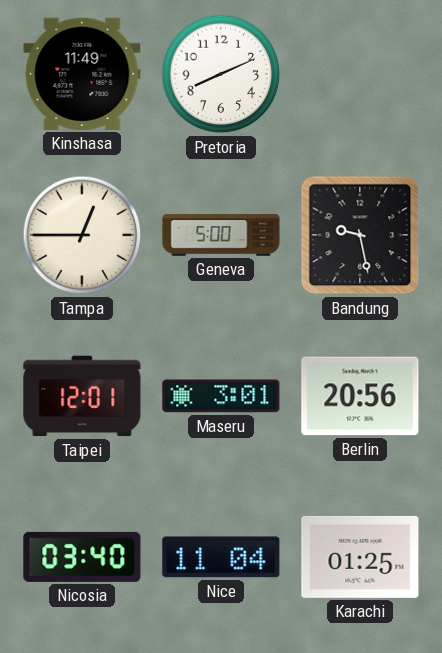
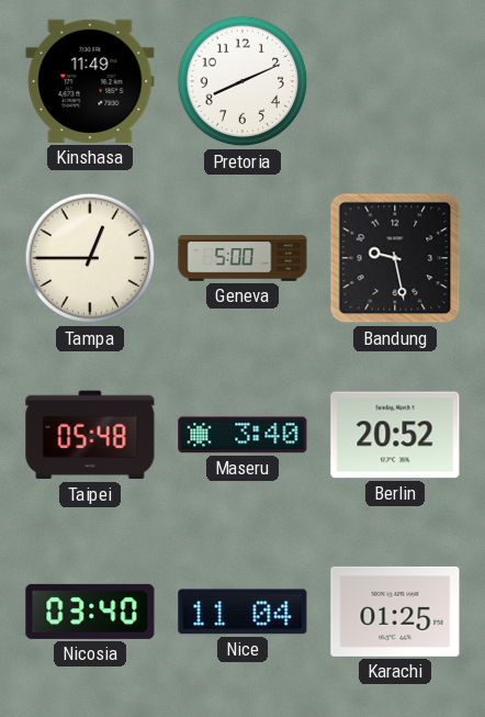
Taipei: 12:01 -> 05:48
Maseru: 3:01 -> 3:40
Berlin: 20:56 -> 20:52
